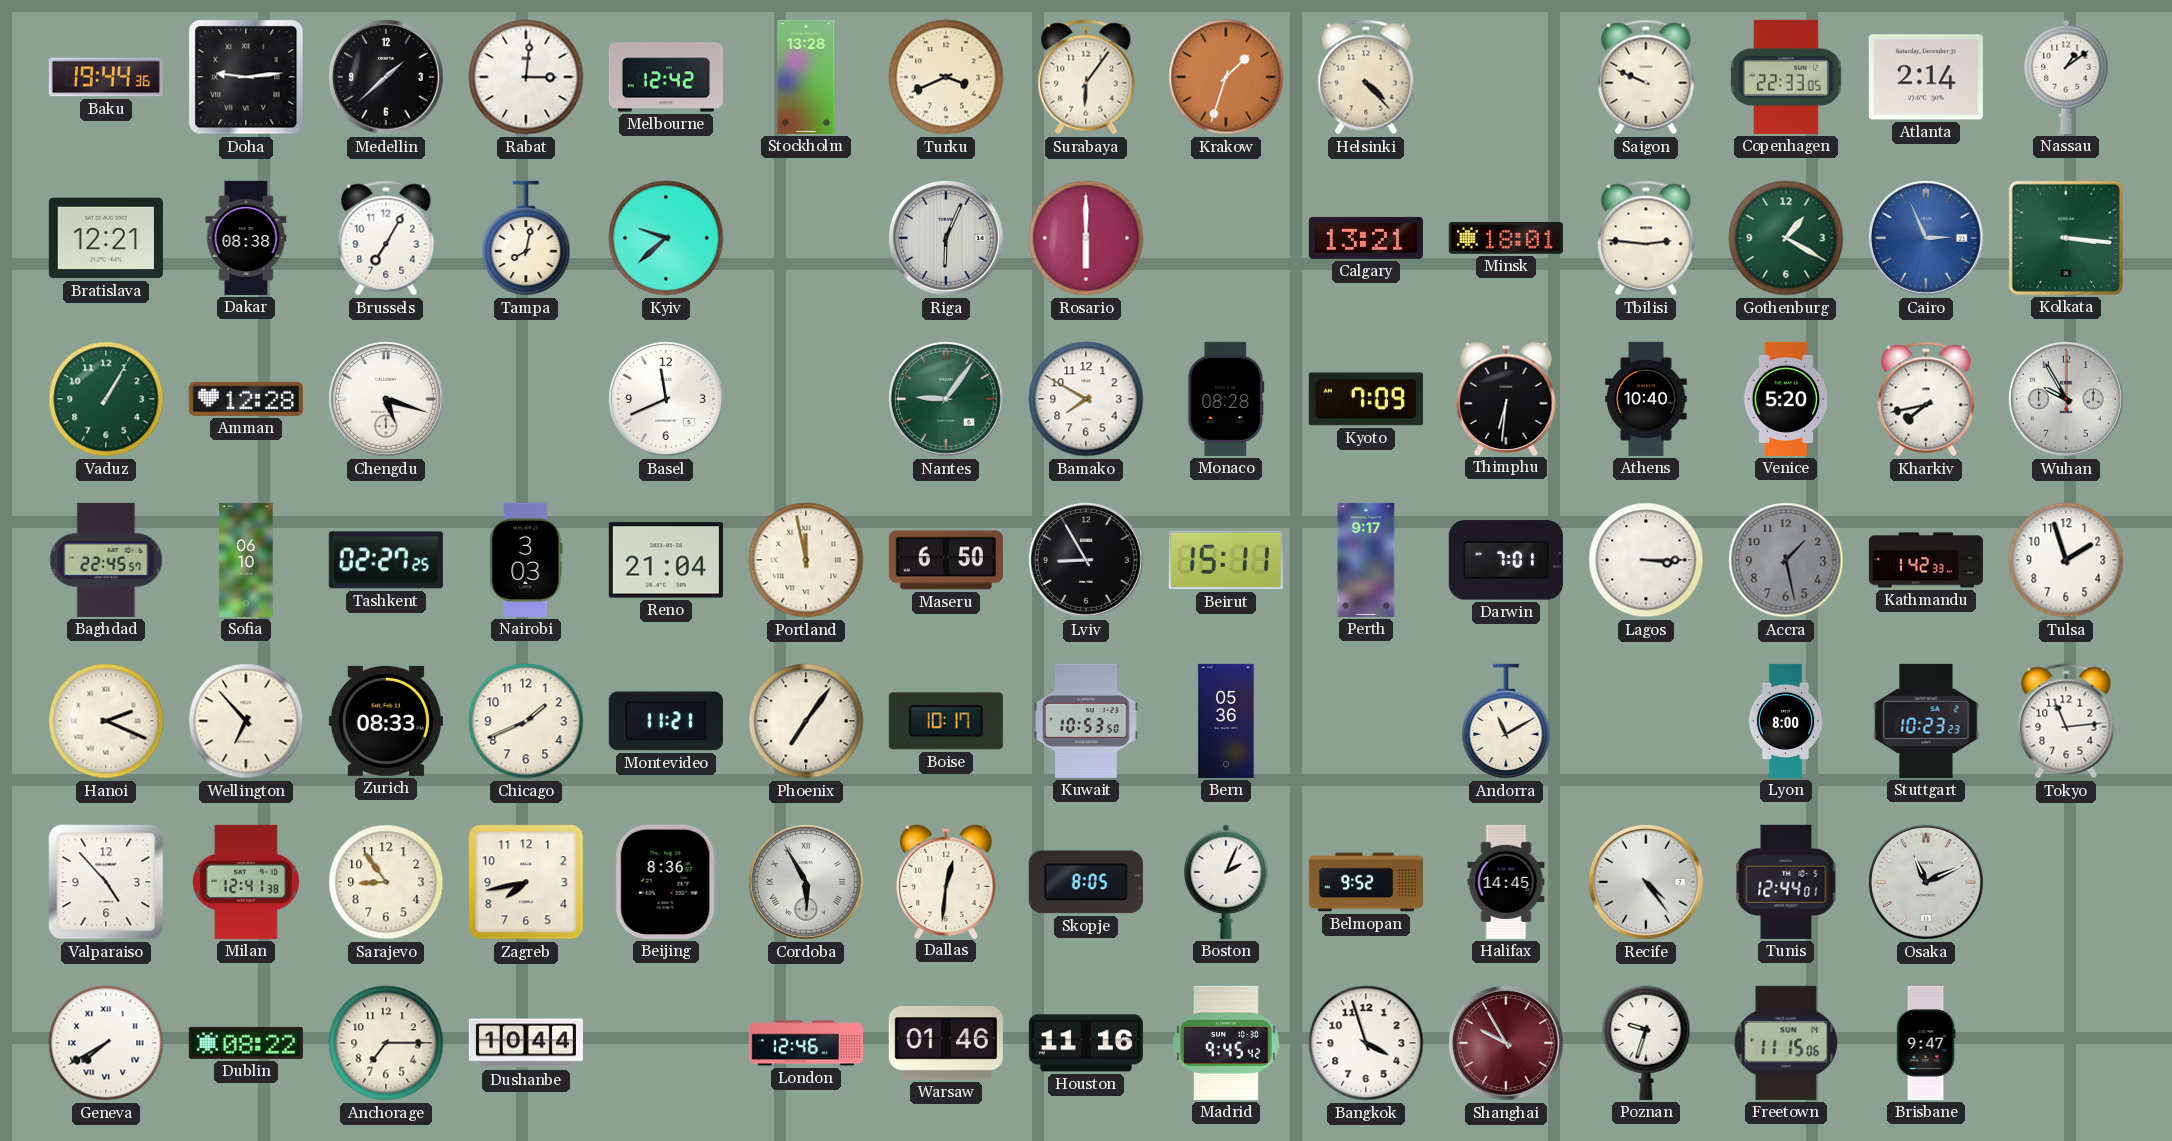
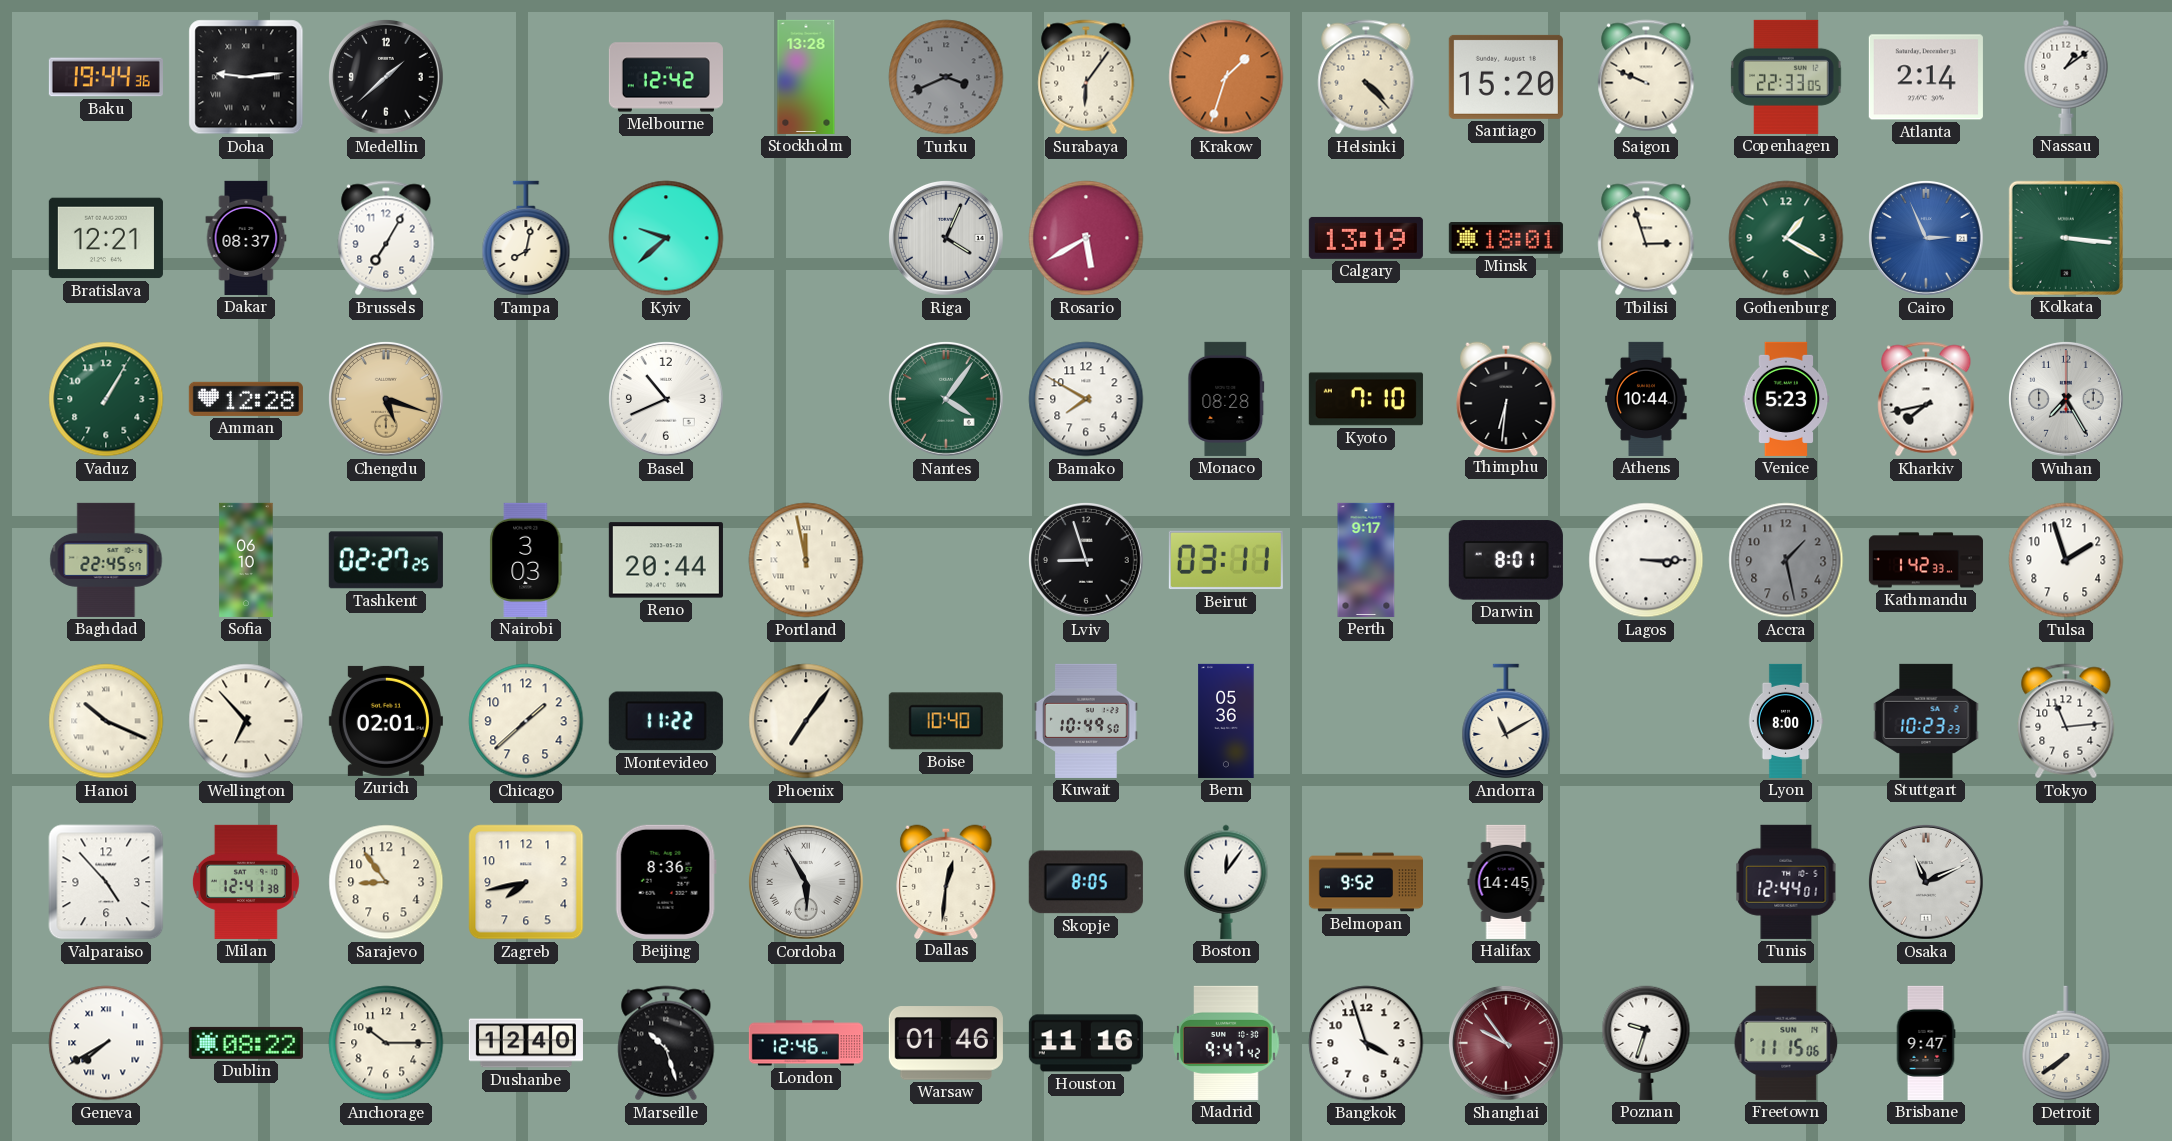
Rabat: 3:01 -> none
Turku dial: cream -> grey
Santiago: none -> 15:20
Dakar: 08:38 -> 08:37
Riga: 6:04 -> 4:04
Rosario: 6:00 -> 5:40
Calgary: 13:21 -> 13:19
Tbilisi: 2:46 -> 2:57
Chengdu dial: white -> champagne
Basel: 11:41 -> 10:41
Nantes: 9:06 -> 4:06
Kyoto: 7:09 -> 7:10
Athens: 10:40 -> 10:44
Venice: 5:20 -> 5:23
Wuhan: 9:55 -> 7:25
Reno: 21:04 -> 20:44
Maseru: 6:50 -> none
Lviv: 8:55 -> 8:57
Beirut: 15:11 -> 03:11
Darwin: 7:01 -> 8:01
Hanoi: 2:19 -> 10:19
Zurich: 08:33 -> 02:01
Chicago: 1:41 -> 1:38
Montevideo: 11:21 -> 11:22
Boise: 10:17 -> 10:40
Kuwait: 10:53 -> 10:49
Boston: 2:04 -> 12:06
Recife: 4:24 -> none
Anchorage: 7:15 -> 10:15
Dushanbe: 10:44 -> 12:40
Marseille: none -> 10:27
Madrid: 9:45 -> 9:47
Shanghai: 9:55 -> 9:54
Detroit: none -> 7:39
